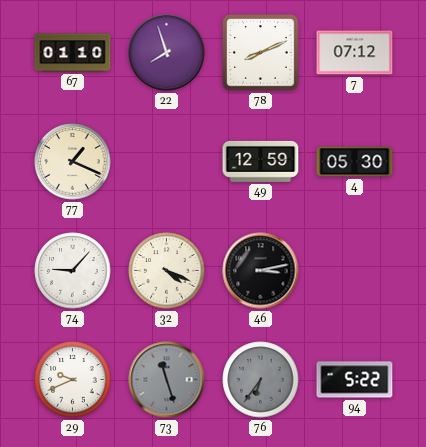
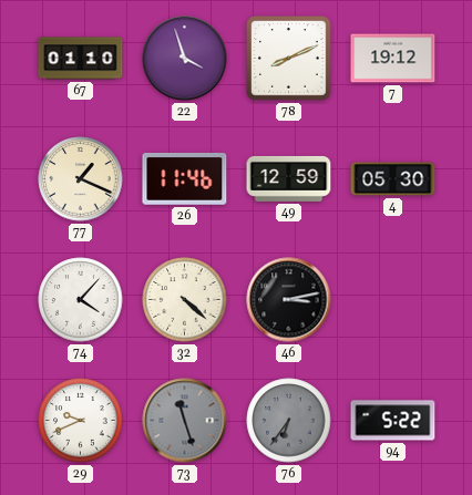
22: 7:57 -> 3:57
7: 07:12 -> 19:12
26: none -> 11:46
74: 9:07 -> 4:07
32: 4:19 -> 4:22
